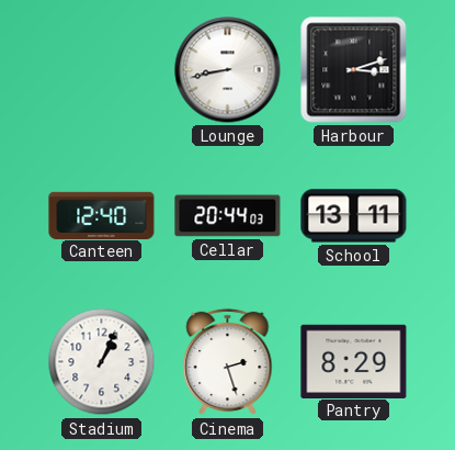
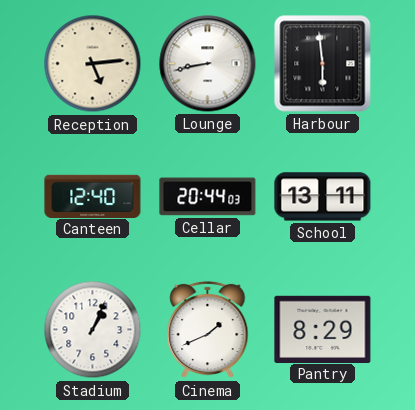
Reception: none -> 5:14
Harbour: 3:12 -> 5:59
Cinema: 2:27 -> 1:41
